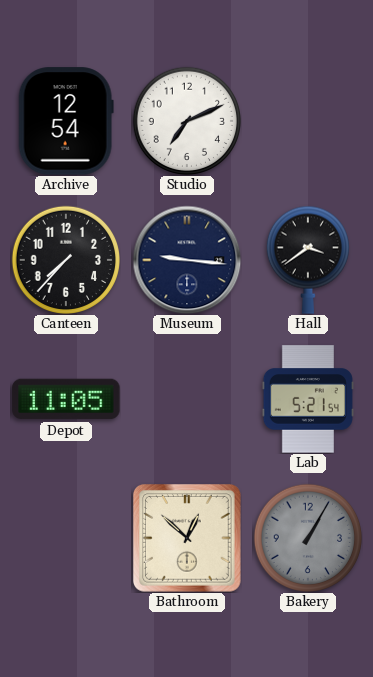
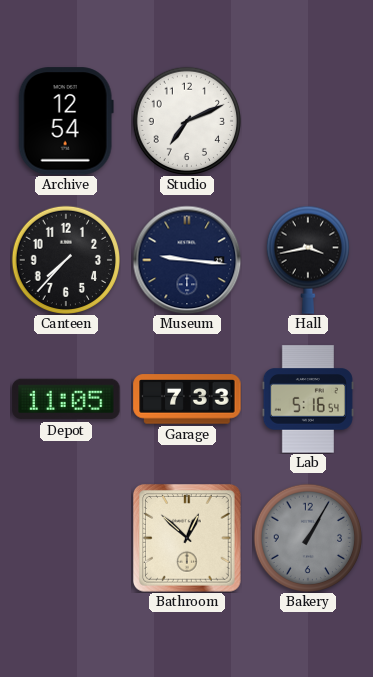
Hall: 3:39 -> 3:43
Garage: none -> 7:33
Lab: 5:21 -> 5:16
